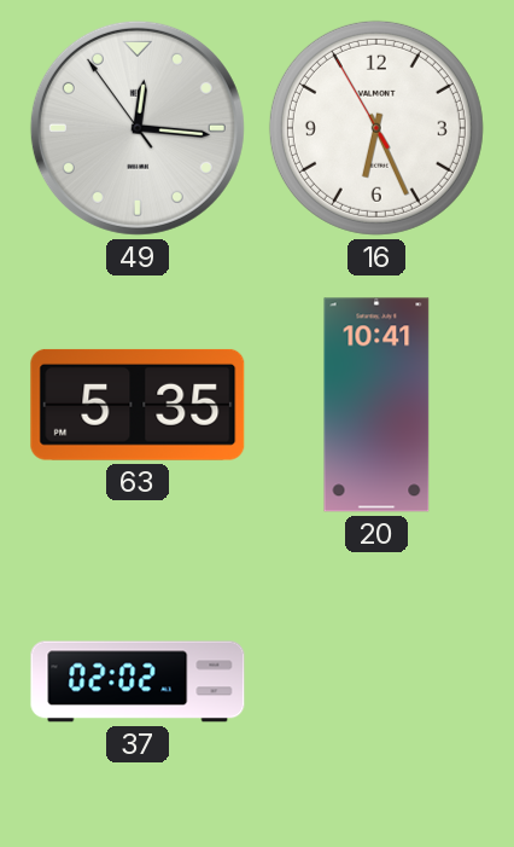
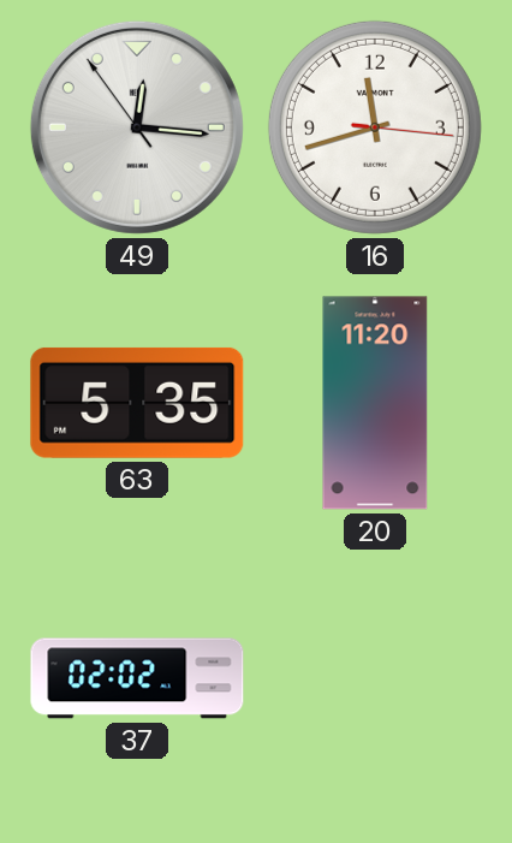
16: 6:25 -> 11:42
20: 10:41 -> 11:20
